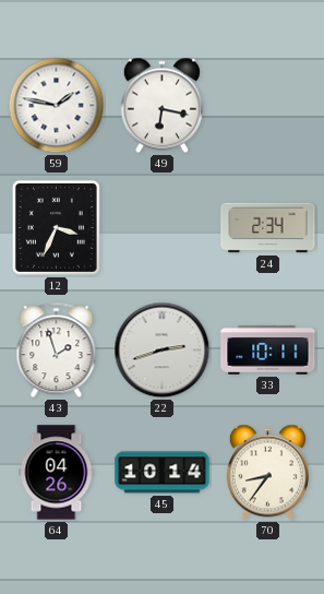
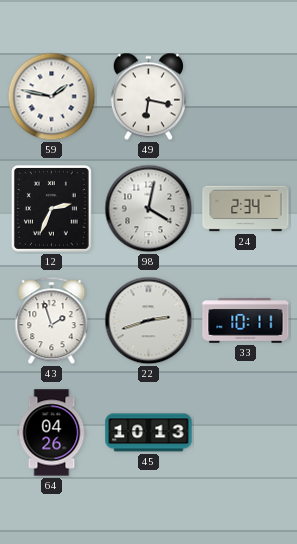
12: 3:34 -> 2:34
98: none -> 4:02
45: 10:14 -> 10:13
70: 8:36 -> none
